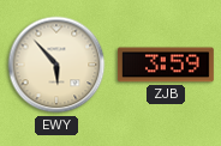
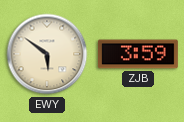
EWY: 5:53 -> 5:51
